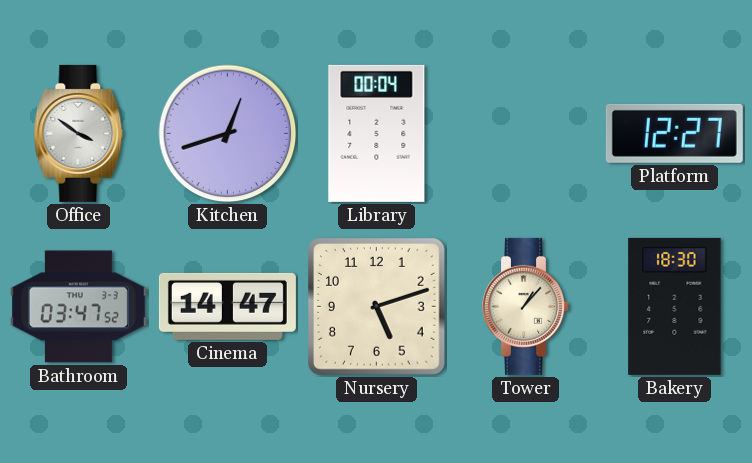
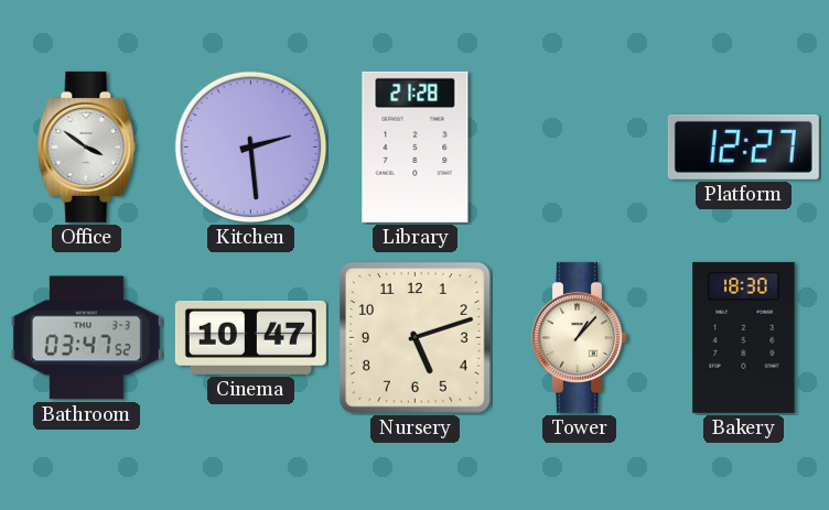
Kitchen: 12:42 -> 2:29
Library: 00:04 -> 21:28
Cinema: 14:47 -> 10:47
